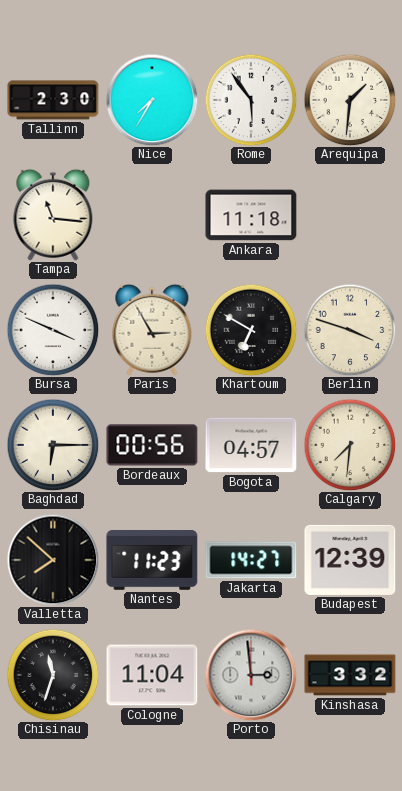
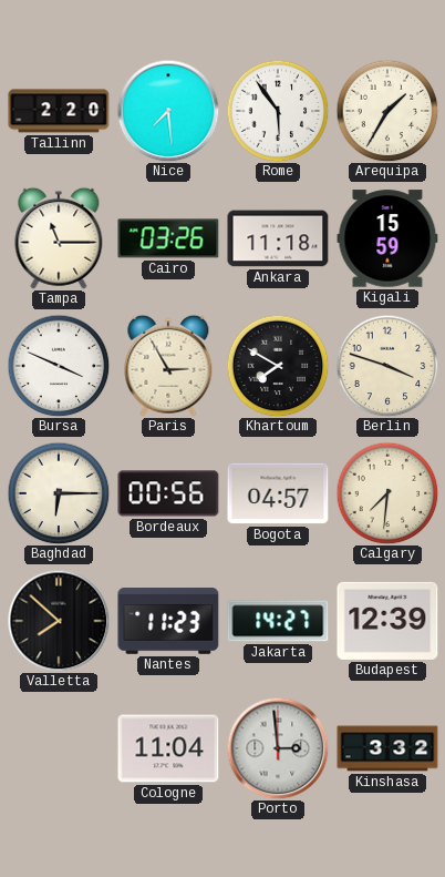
Tallinn: 2:30 -> 2:20
Nice: 7:35 -> 7:29
Arequipa: 1:31 -> 1:35
Tampa: 11:16 -> 11:15
Cairo: none -> 03:26
Kigali: none -> 15:59
Khartoum: 6:50 -> 7:50
Chisinau: 11:33 -> none
